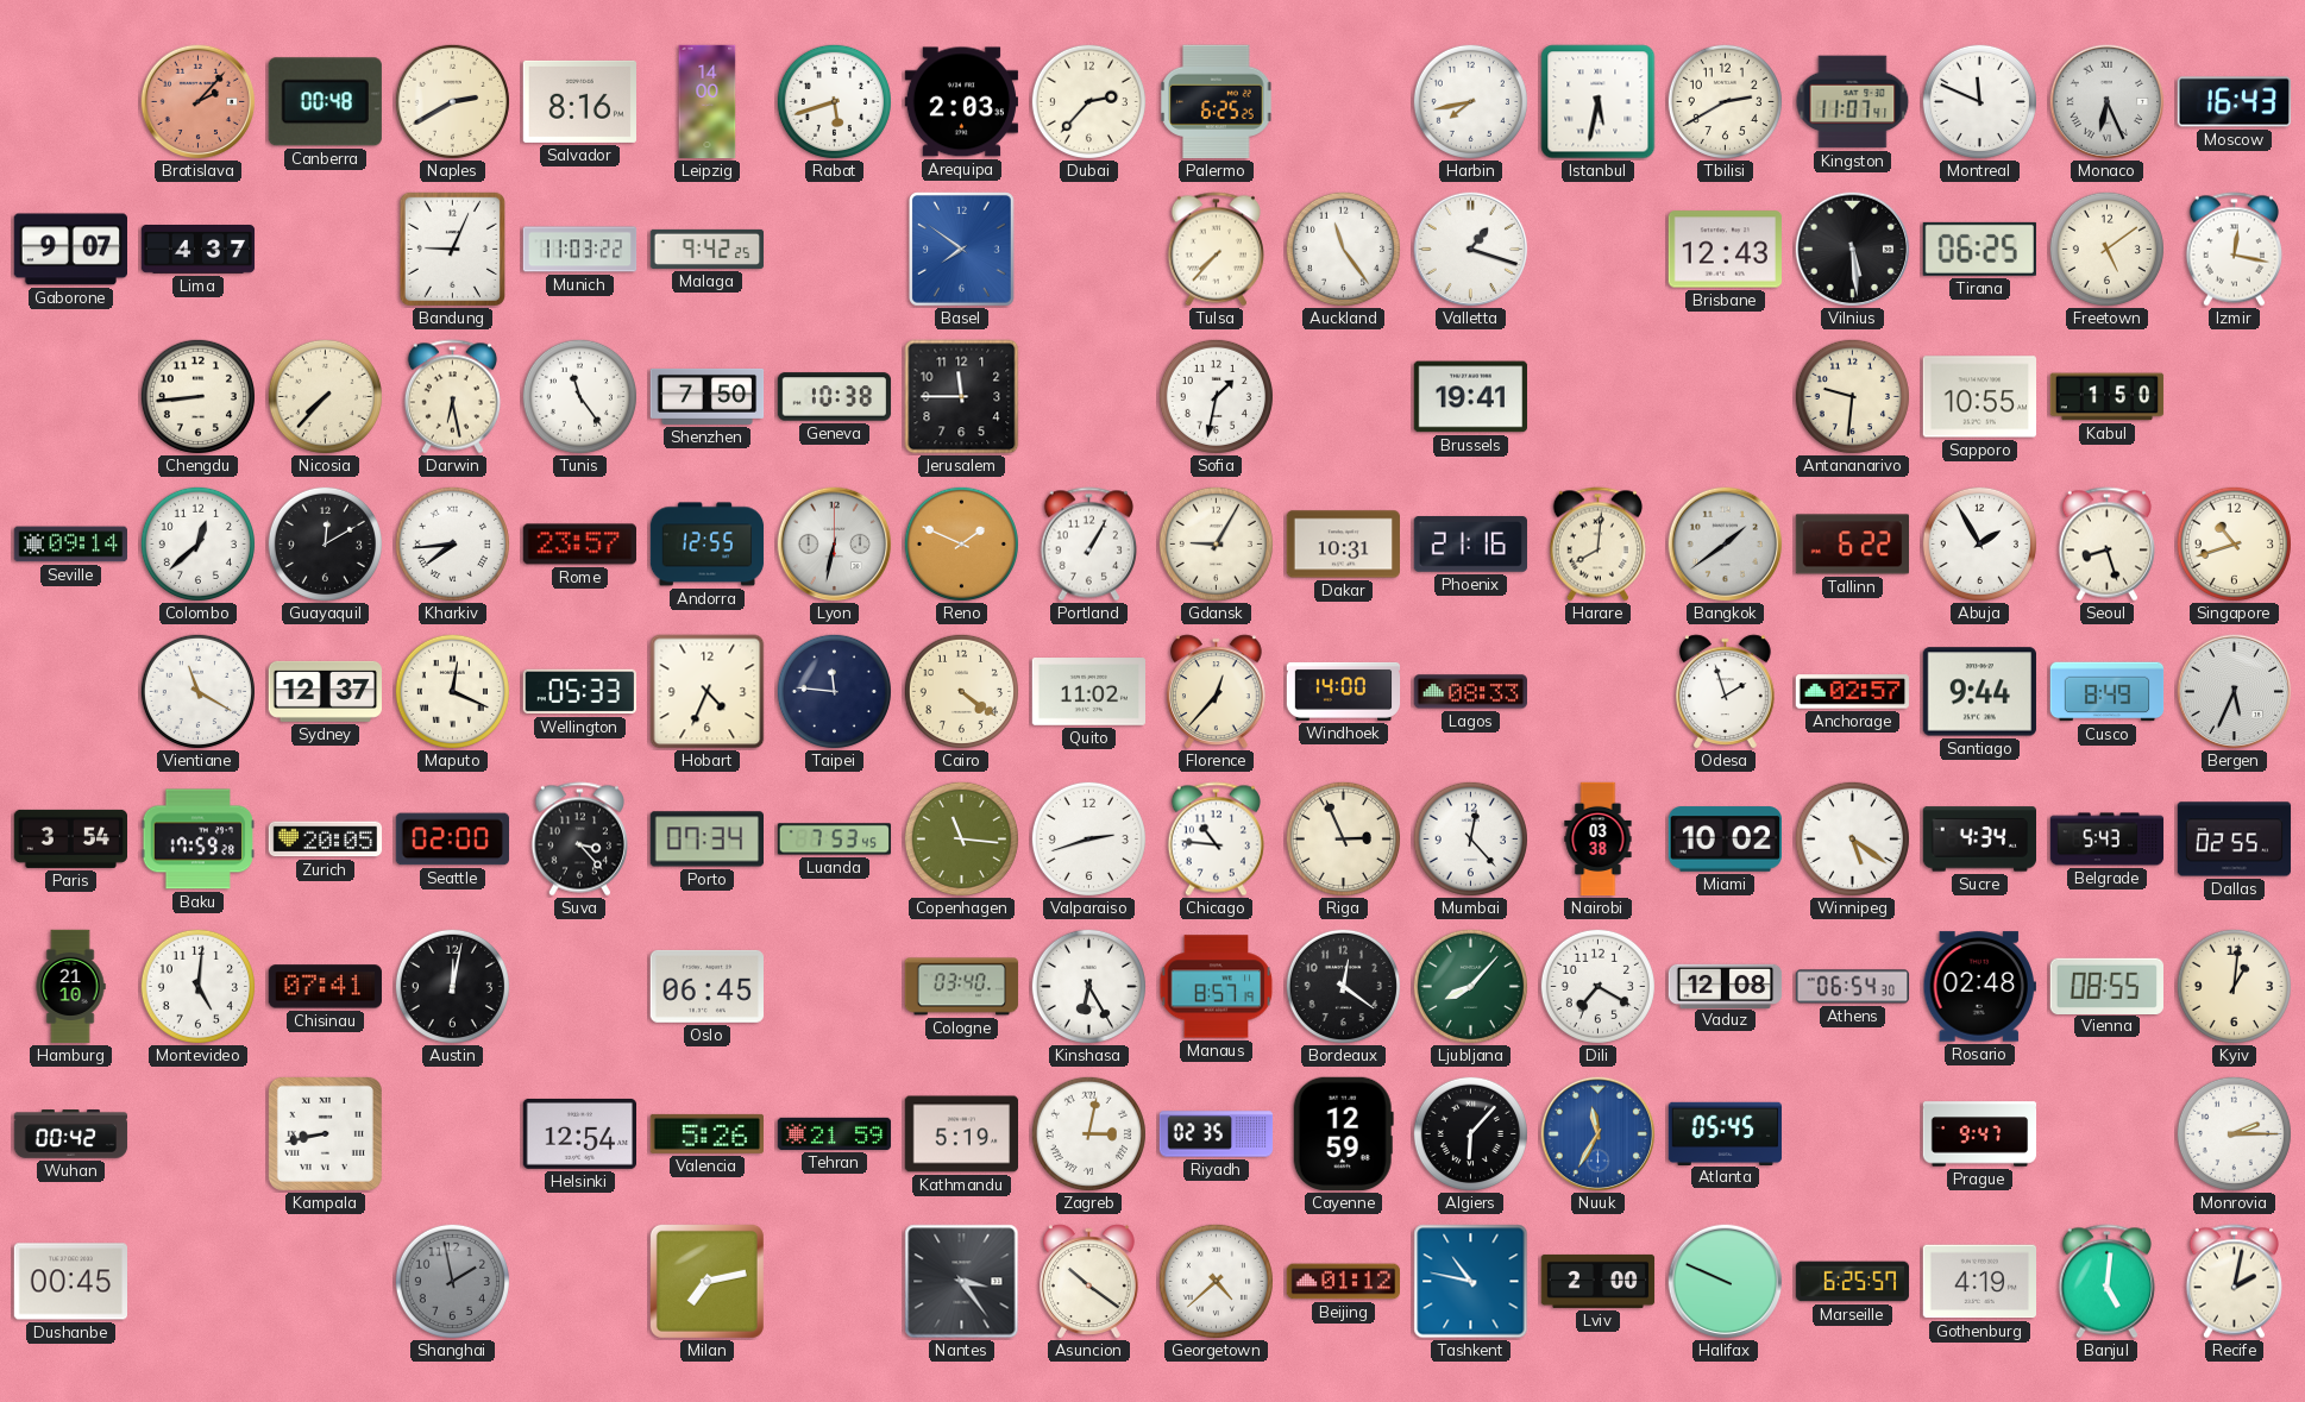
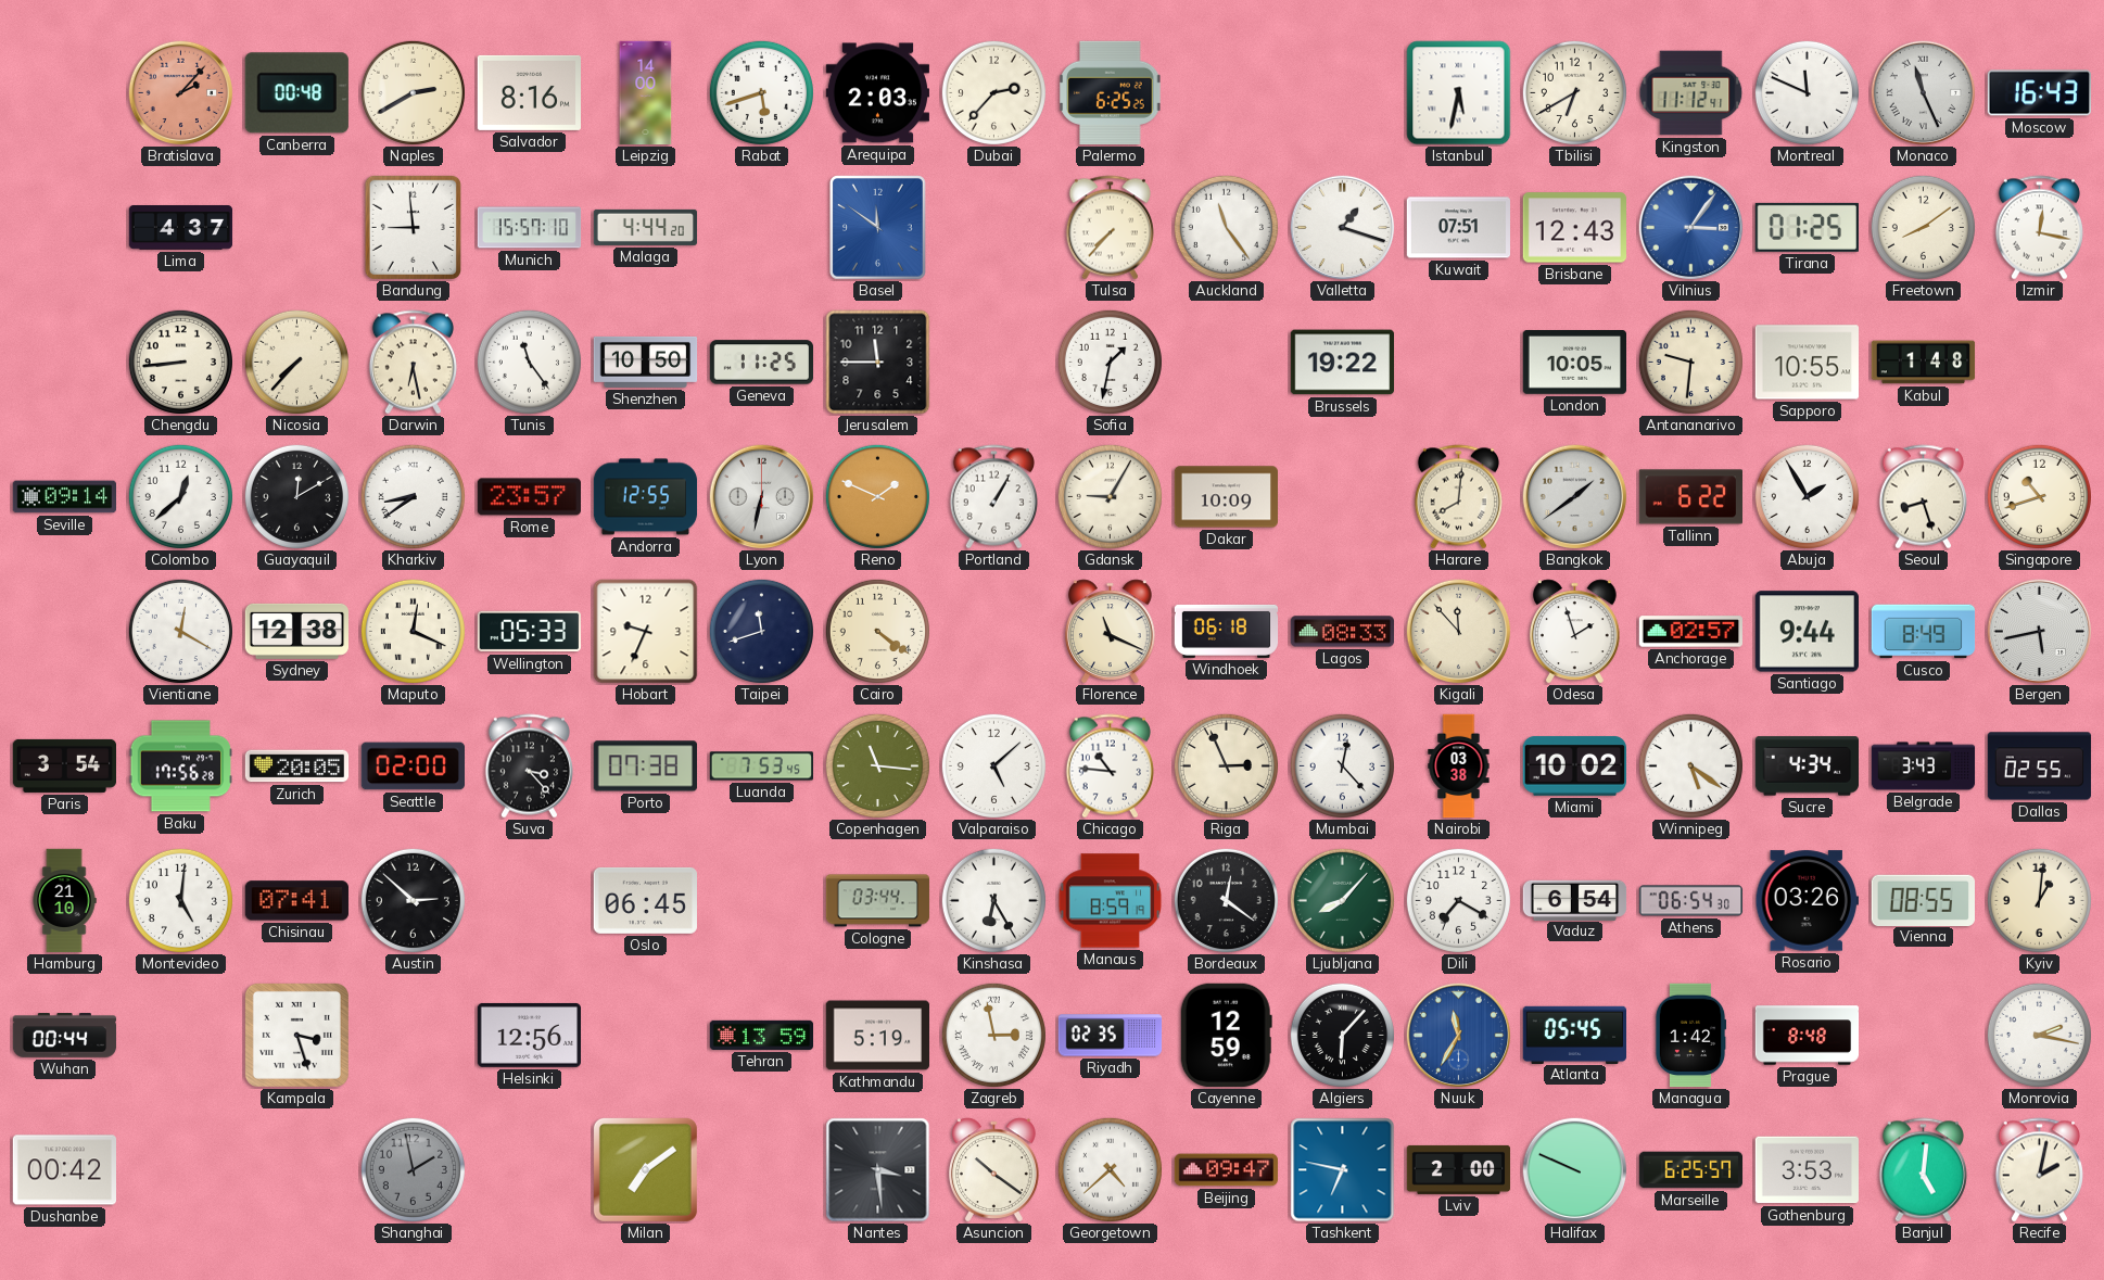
Harbin: 7:43 -> none
Tbilisi: 2:40 -> 6:40
Kingston: 11:07 -> 11:12
Monaco: 6:26 -> 11:26
Gaborone: 9:07 -> none
Bandung: 9:04 -> 8:59
Munich: 11:03 -> 15:57
Malaga: 9:42 -> 4:44
Basel: 7:51 -> 11:51
Kuwait: none -> 07:51
Vilnius: 5:29 -> 3:06
Vilnius dial: black -> blue
Tirana: 06:25 -> 01:25
Freetown: 5:09 -> 8:09
Shenzhen: 7:50 -> 10:50
Geneva: 10:38 -> 11:25
Brussels: 19:41 -> 19:22
London: none -> 10:05
Kabul: 1:50 -> 1:48
Kharkiv: 7:44 -> 8:39
Dakar: 10:31 -> 10:09
Phoenix: 21:16 -> none
Vientiane: 11:20 -> 12:20
Sydney: 12:37 -> 12:38
Hobart: 4:34 -> 9:34
Taipei: 11:46 -> 11:42
Quito: 11:02 -> none
Florence: 12:37 -> 11:19
Windhoek: 14:00 -> 06:18
Kigali: none -> 11:53
Bergen: 5:34 -> 5:43
Baku: 17:59 -> 17:56
Porto: 07:34 -> 07:38
Valparaiso: 2:42 -> 5:08
Belgrade: 5:43 -> 3:43
Austin: 12:02 -> 2:52
Cologne: 03:40 -> 03:44
Manaus: 8:57 -> 8:59
Vaduz: 12:08 -> 6:54
Rosario: 02:48 -> 03:26
Wuhan: 00:42 -> 00:44
Kampala: 8:43 -> 3:27
Helsinki: 12:54 -> 12:56
Valencia: 5:26 -> none
Tehran: 21:59 -> 13:59
Zagreb: 3:02 -> 2:58
Managua: none -> 1:42
Prague: 9:47 -> 8:48
Monrovia: 2:15 -> 2:17
Dushanbe: 00:45 -> 00:42
Milan: 7:13 -> 7:09
Nantes: 3:24 -> 3:29
Beijing: 01:12 -> 09:47
Tashkent: 10:47 -> 6:47
Gothenburg: 4:19 -> 3:53
